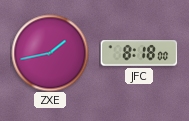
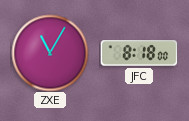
ZXE: 1:43 -> 11:05
